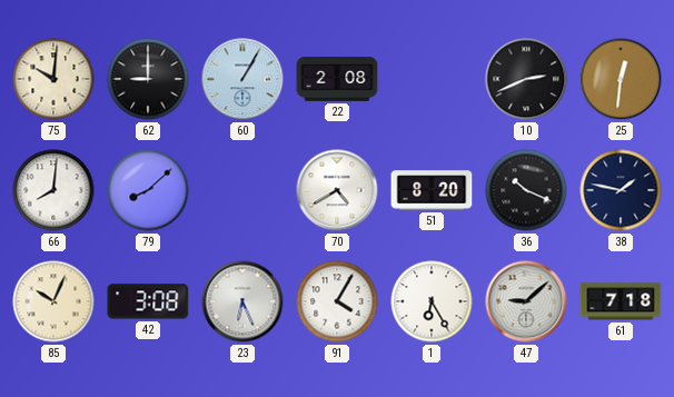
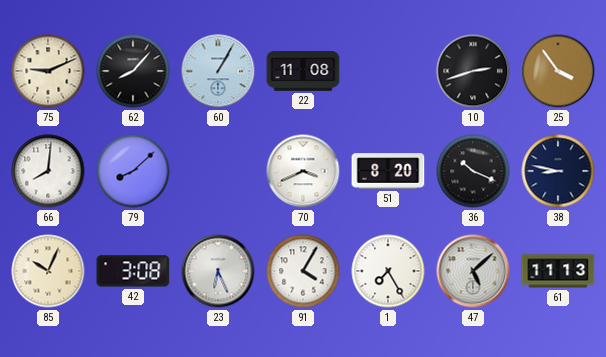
75: 10:01 -> 9:11
62: 9:00 -> 8:07
22: 2:08 -> 11:08
10: 2:41 -> 2:42
25: 12:31 -> 3:54
70: 4:40 -> 3:41
38: 1:47 -> 8:47
1: 6:25 -> 7:25
47: 9:08 -> 5:08
61: 7:18 -> 11:13
